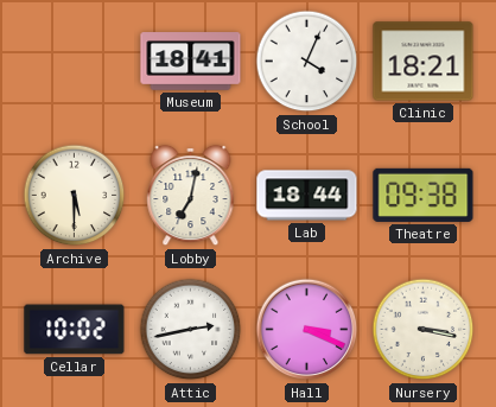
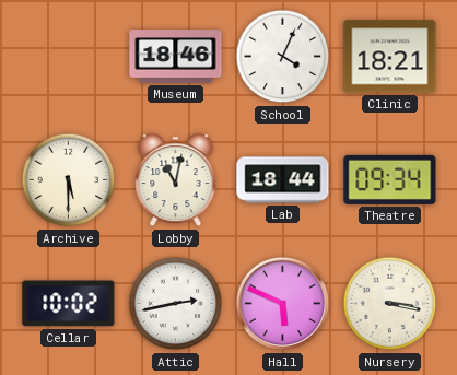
Museum: 18:41 -> 18:46
Lobby: 7:02 -> 11:02
Theatre: 09:38 -> 09:34
Hall: 3:19 -> 5:49
